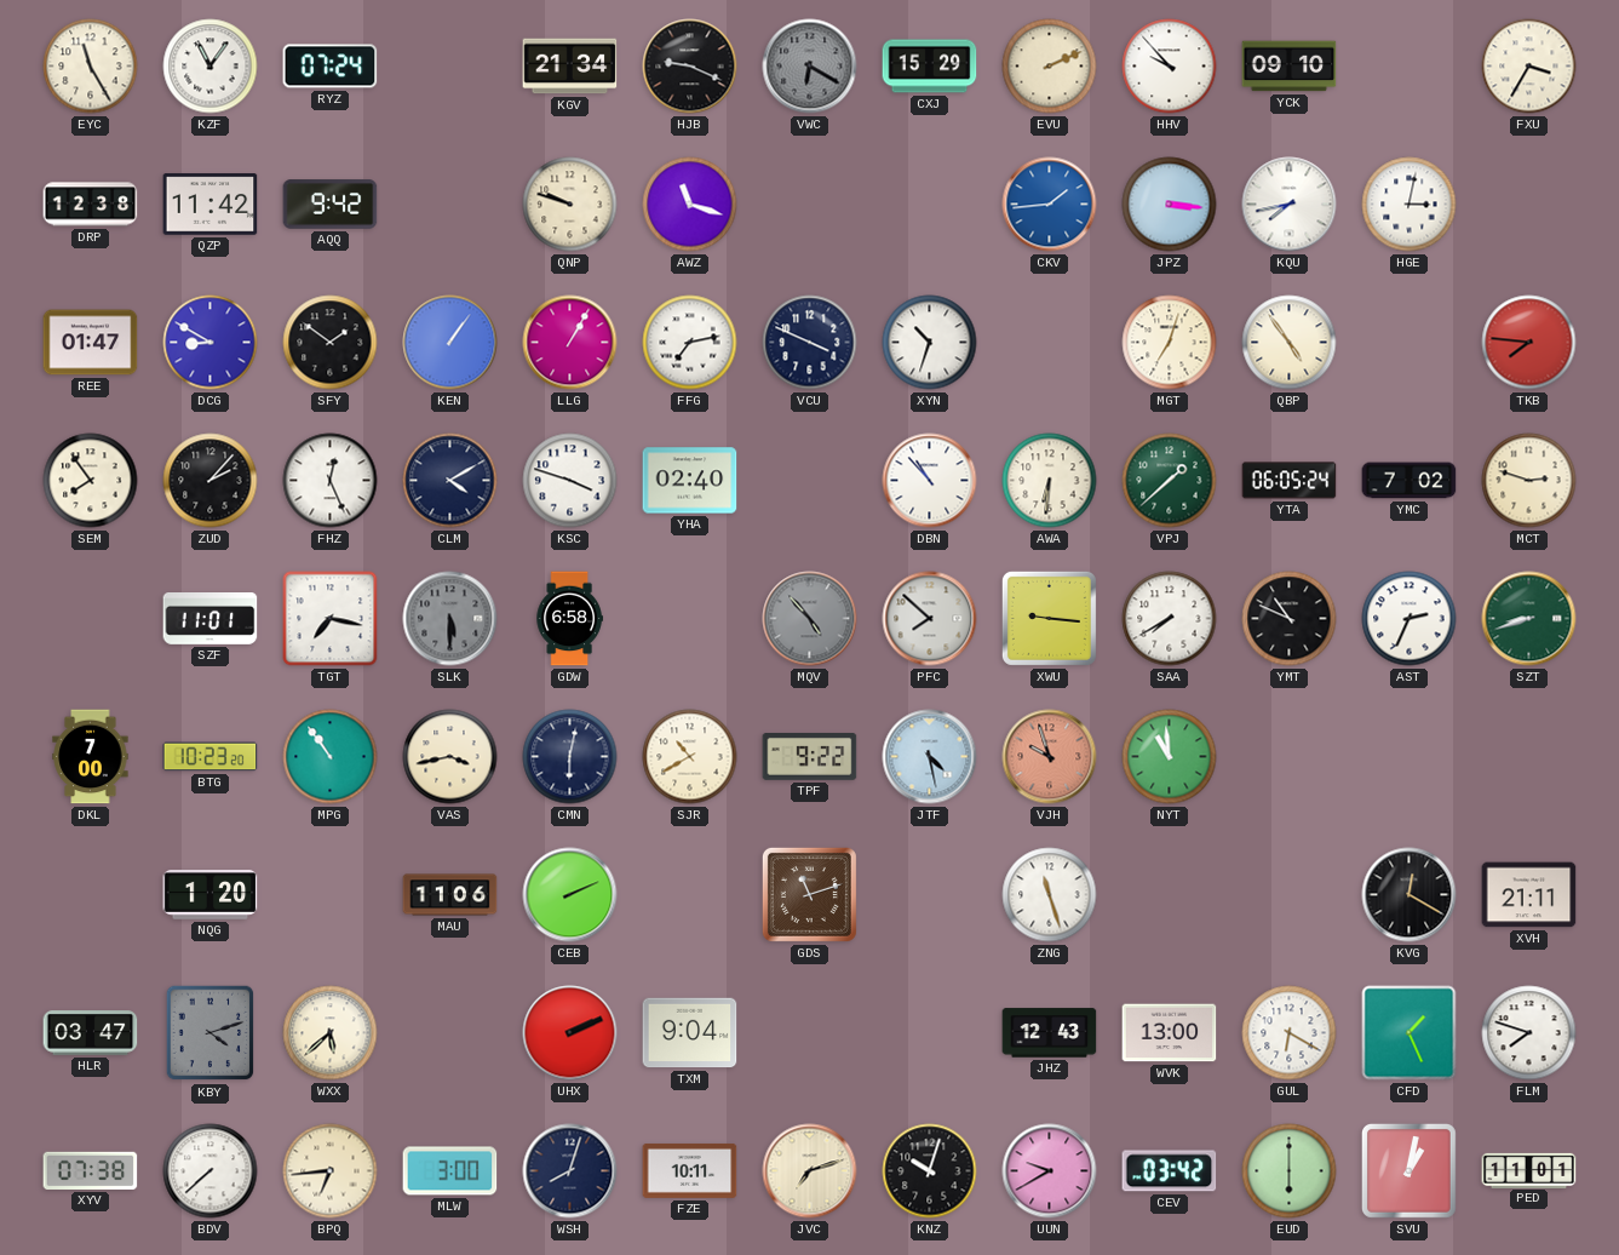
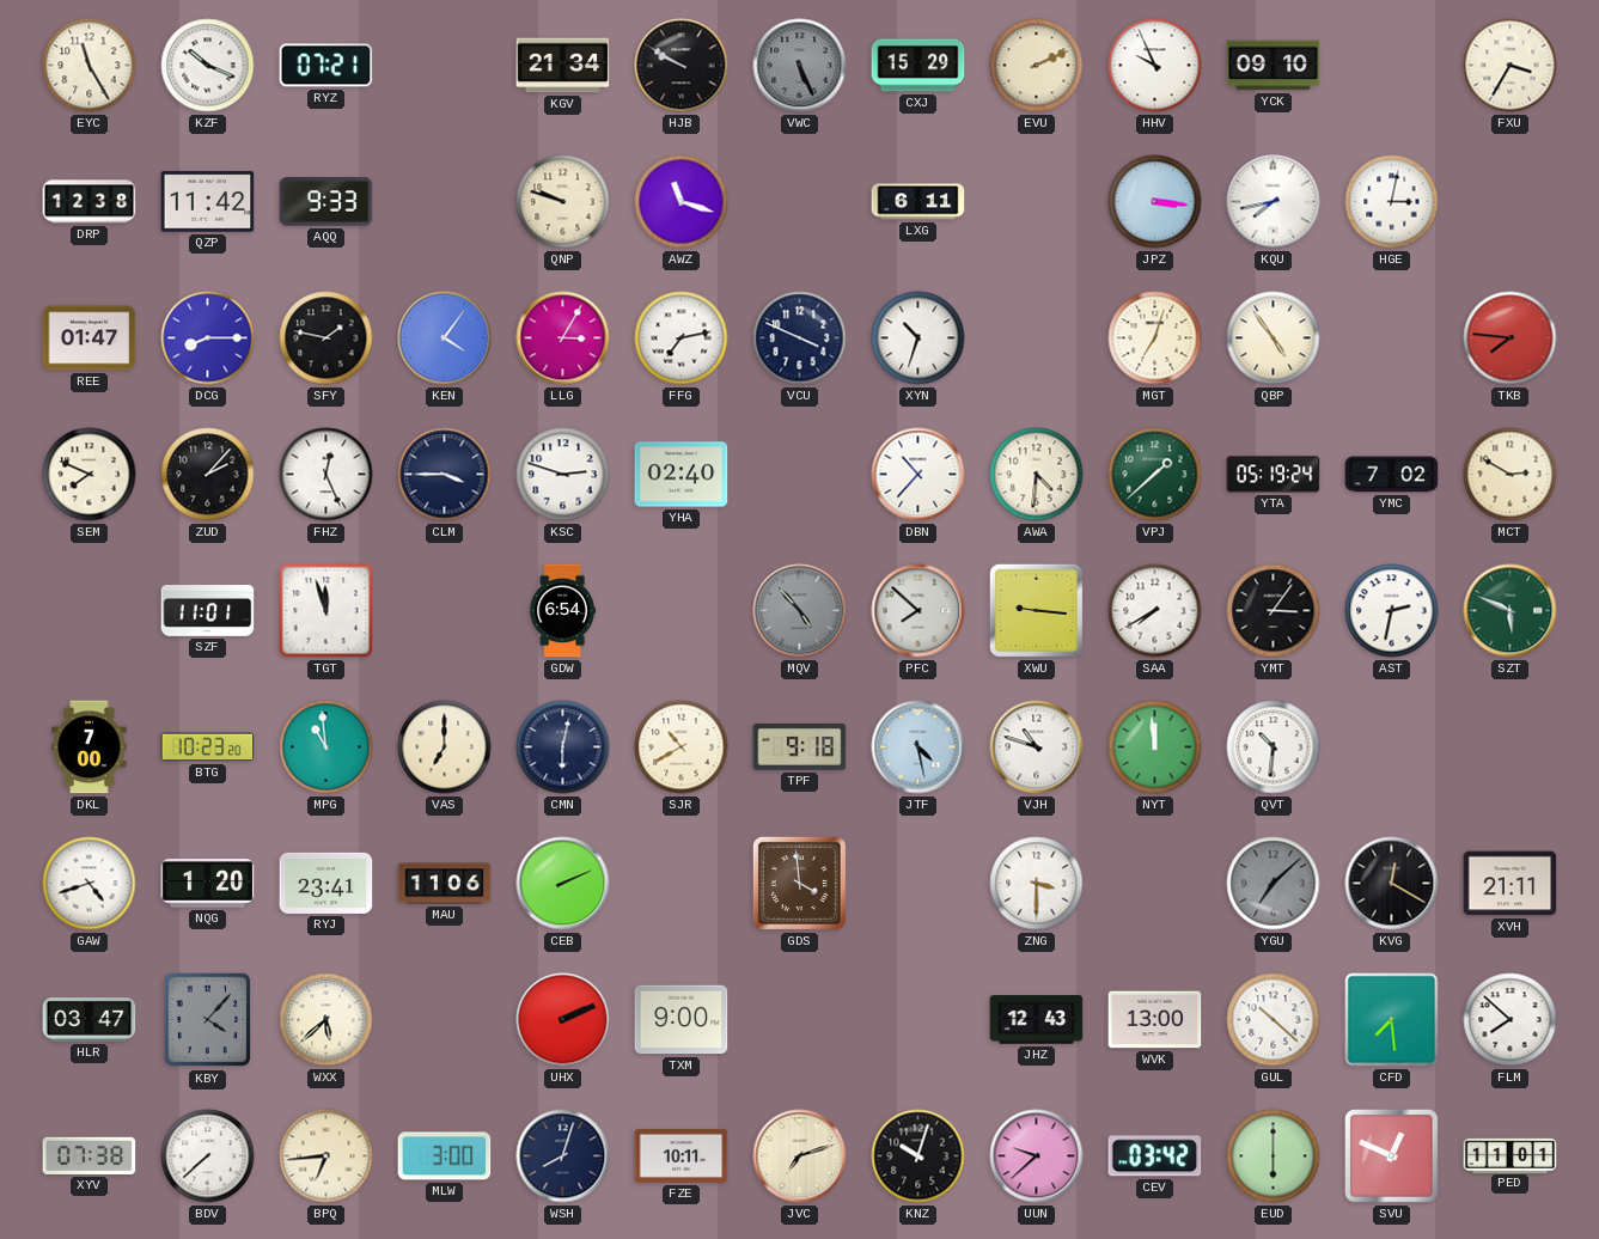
KZF: 11:06 -> 10:19
RYZ: 07:24 -> 07:21
HJB: 9:19 -> 9:50
VWC: 6:20 -> 5:26
HHV: 9:53 -> 9:56
AQQ: 9:42 -> 9:33
LXG: none -> 6:11
CKV: 1:44 -> none
DCG: 8:50 -> 8:15
SFY: 1:51 -> 1:47
KEN: 1:06 -> 4:06
LLG: 1:05 -> 3:05
SEM: 7:54 -> 7:49
CLM: 4:10 -> 3:45
KSC: 3:48 -> 2:48
DBN: 10:53 -> 10:37
AWA: 6:31 -> 4:31
YTA: 06:05 -> 05:19
MCT: 2:48 -> 2:50
TGT: 7:17 -> 11:57
SLK: 5:30 -> none
GDW: 6:58 -> 6:54
YMT: 10:49 -> 3:06
AST: 2:34 -> 2:32
SZT: 8:42 -> 5:49
MPG: 10:54 -> 10:59
VAS: 3:43 -> 7:00
TPF: 9:22 -> 9:18
VJH: 9:57 -> 10:48
VJH dial: salmon -> white
NYT: 10:59 -> 11:59
QVT: none -> 10:31
GAW: none -> 4:42
RYJ: none -> 23:41
GDS: 11:12 -> 3:59
ZNG: 11:27 -> 3:30
YGU: none -> 7:08
KBY: 4:12 -> 4:07
TXM: 9:04 -> 9:00
GUL: 6:20 -> 10:22
CFD: 1:26 -> 7:29
FLM: 7:48 -> 7:52
UUN: 9:40 -> 9:38
SVU: 1:02 -> 12:49
